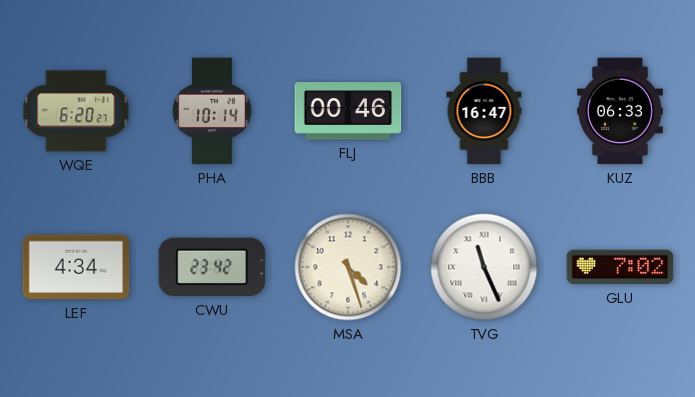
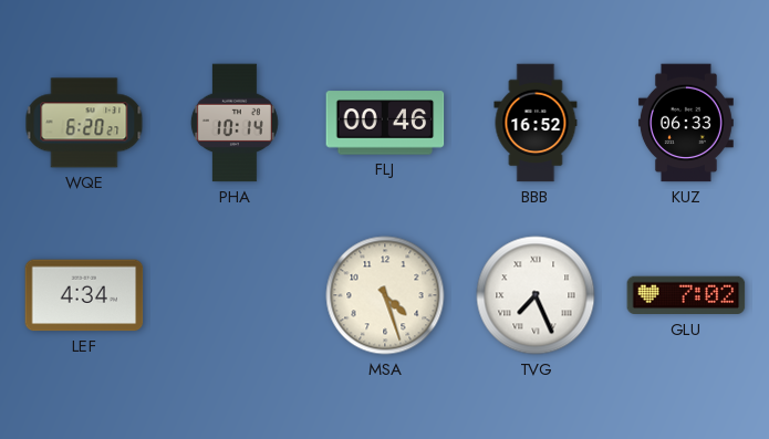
BBB: 16:47 -> 16:52
CWU: 23:42 -> none
TVG: 11:26 -> 7:26
